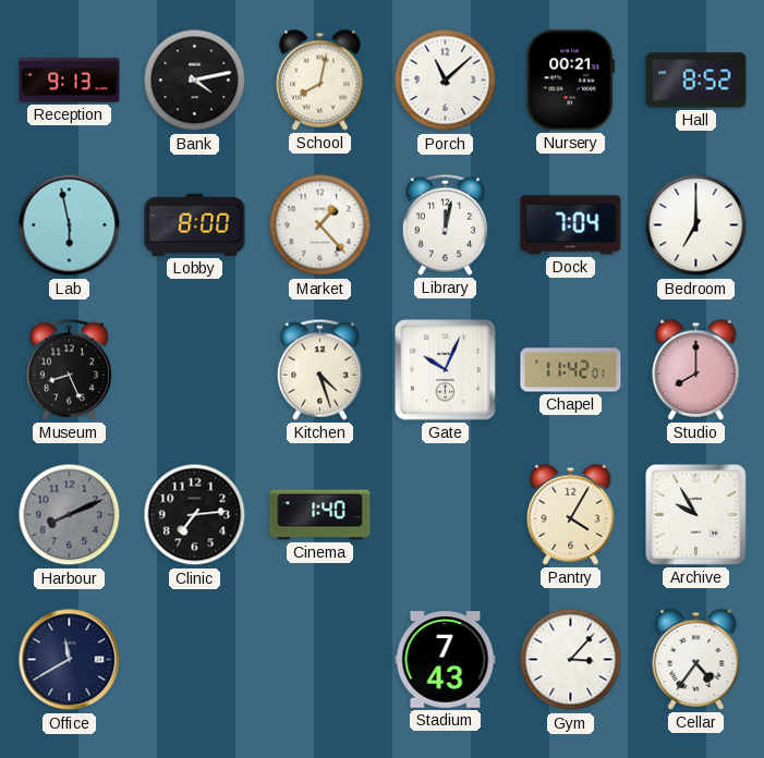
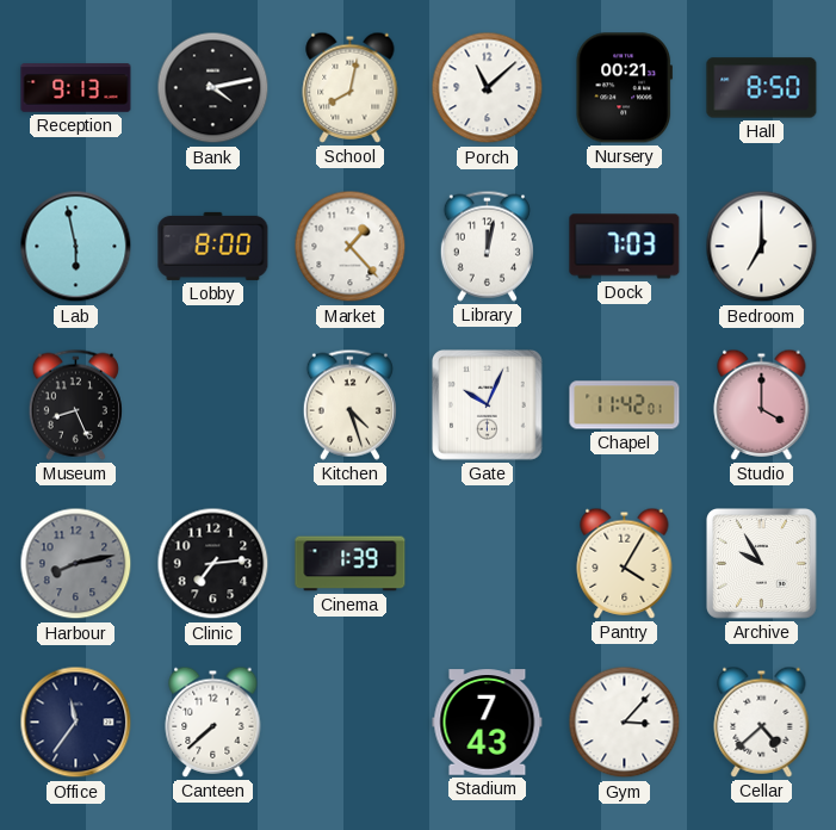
Hall: 8:52 -> 8:50
Dock: 7:04 -> 7:03
Studio: 8:00 -> 4:00
Harbour: 8:11 -> 8:13
Cinema: 1:40 -> 1:39
Office: 11:40 -> 11:36
Canteen: none -> 7:38
Cellar: 4:36 -> 4:38
